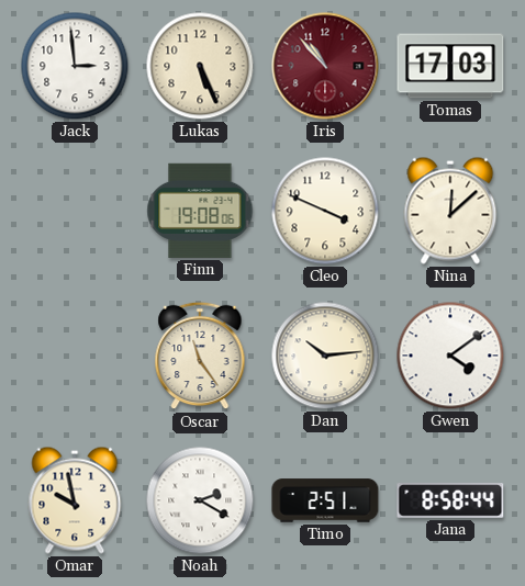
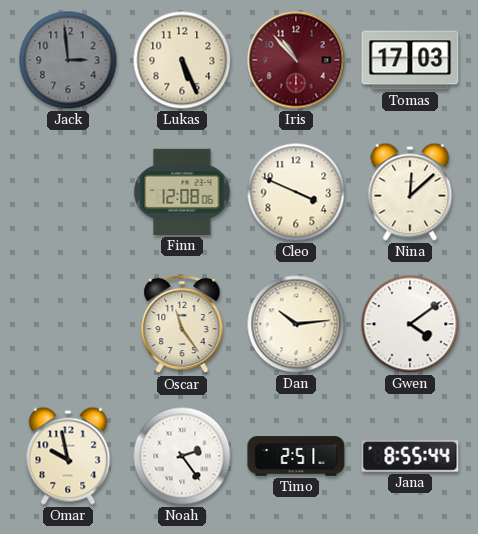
Jack dial: white -> grey
Finn: 19:08 -> 12:08
Noah: 2:20 -> 2:24
Jana: 8:58 -> 8:55
